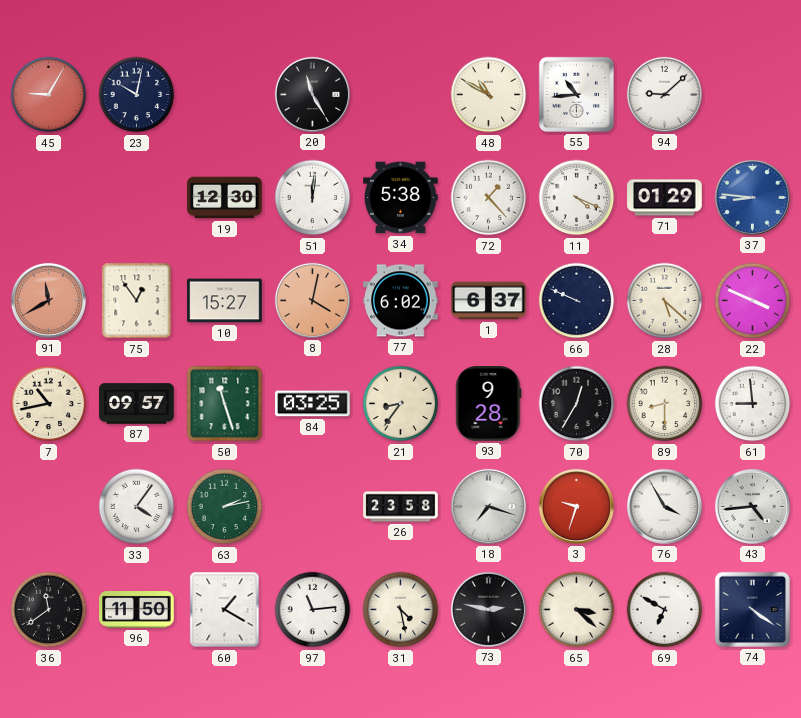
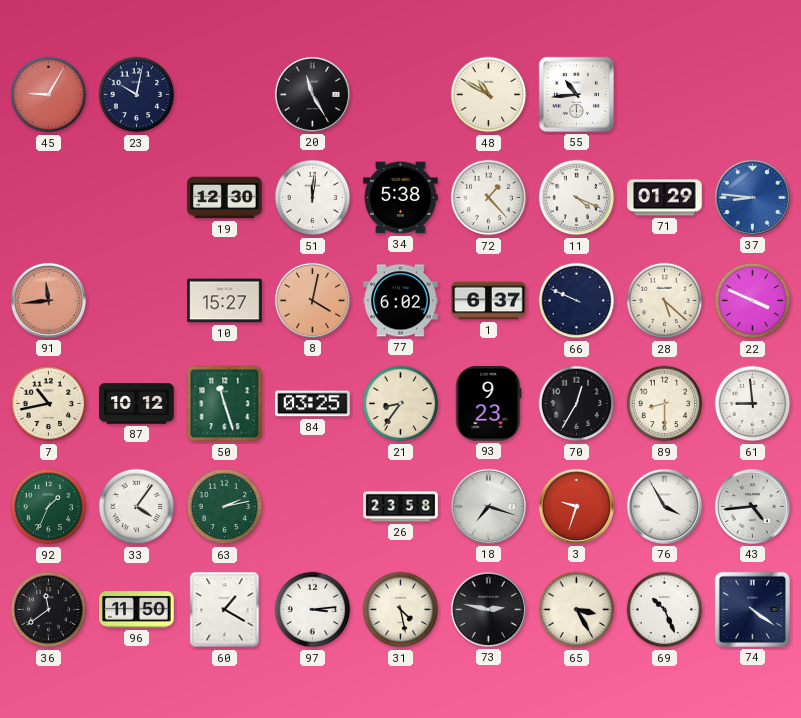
94: 9:08 -> none
91: 11:40 -> 11:44
75: 12:54 -> none
87: 09:57 -> 10:12
93: 9:28 -> 9:23
92: none -> 1:34
97: 11:14 -> 3:14
65: 3:22 -> 3:25
69: 6:50 -> 10:26
